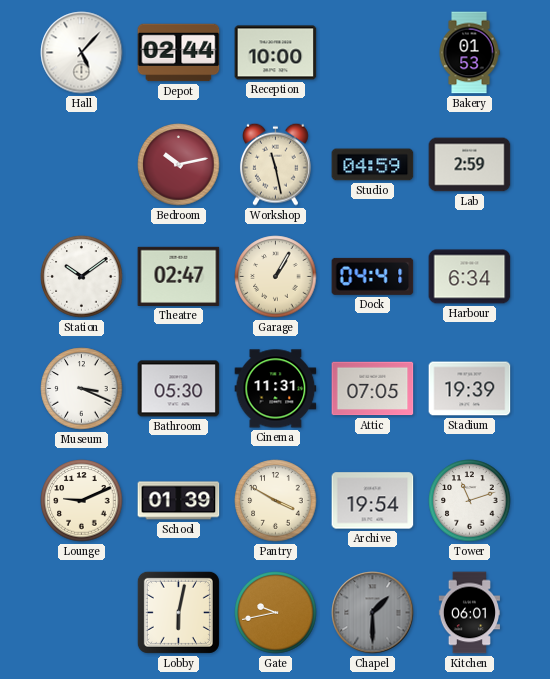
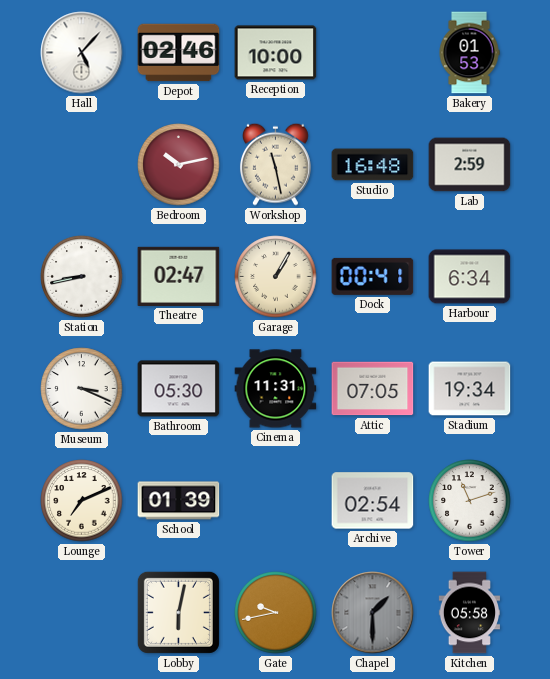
Depot: 02:44 -> 02:46
Studio: 04:59 -> 16:48
Station: 10:09 -> 8:43
Dock: 04:41 -> 00:41
Stadium: 19:39 -> 19:34
Lounge: 9:11 -> 7:11
Pantry: 3:50 -> none
Archive: 19:54 -> 02:54
Kitchen: 06:01 -> 05:58
